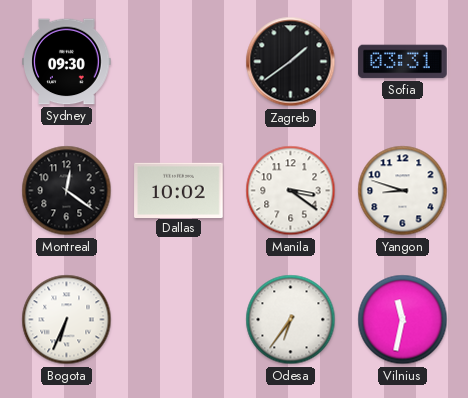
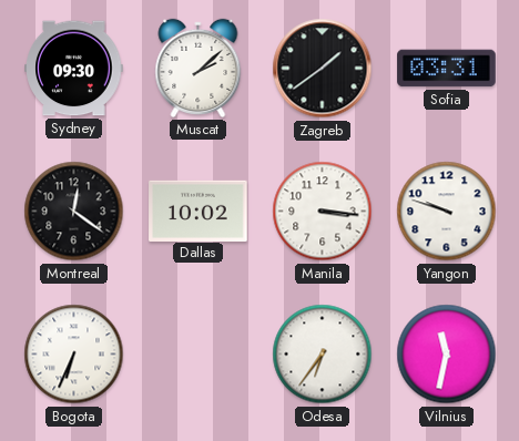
Muscat: none -> 2:08
Manila: 3:21 -> 3:16
Yangon: 8:48 -> 9:48
